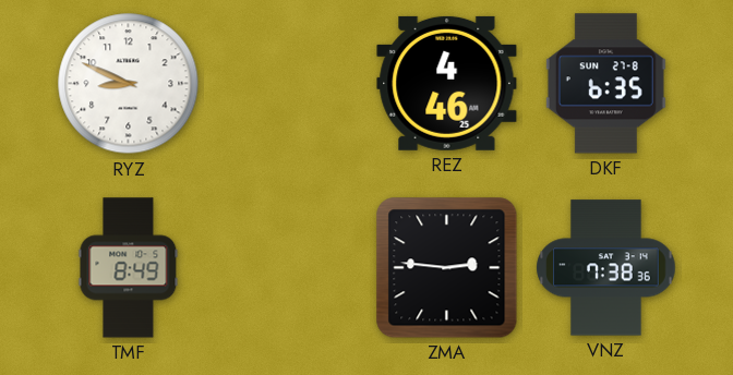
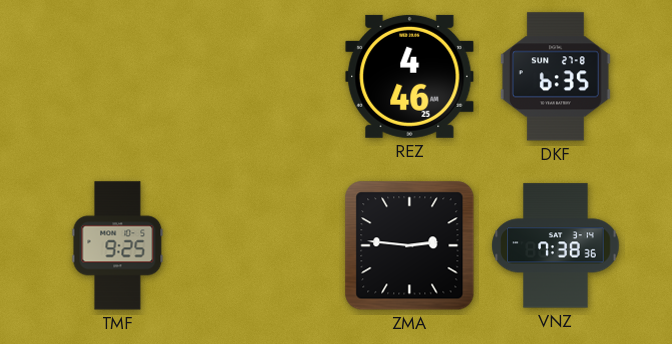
RYZ: 8:49 -> none
TMF: 8:49 -> 9:25
